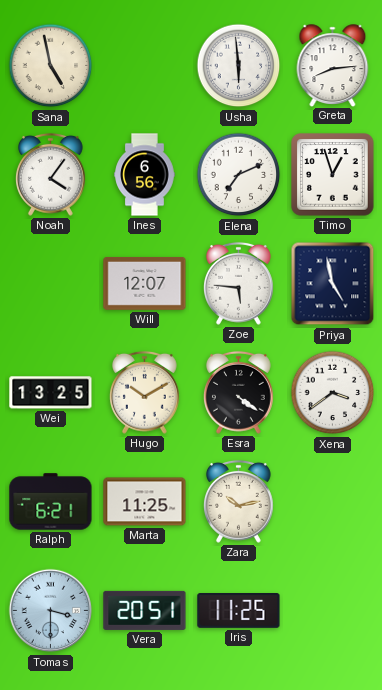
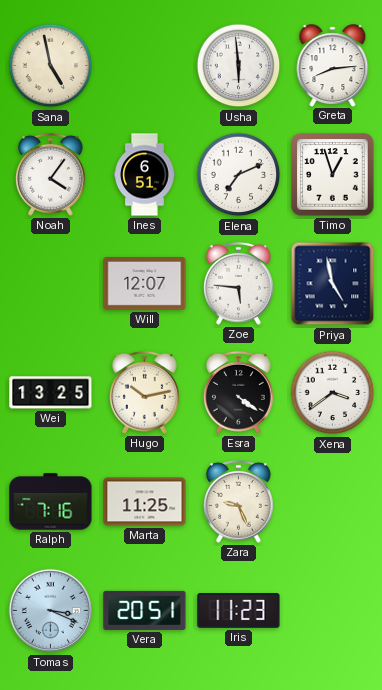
Ines: 6:56 -> 6:51
Hugo: 10:10 -> 10:13
Ralph: 6:21 -> 7:16
Zara: 10:13 -> 9:26
Tomas: 3:30 -> 3:19
Iris: 11:25 -> 11:23
